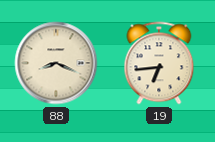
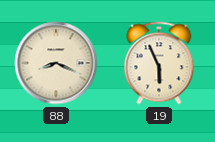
19: 6:44 -> 5:56
